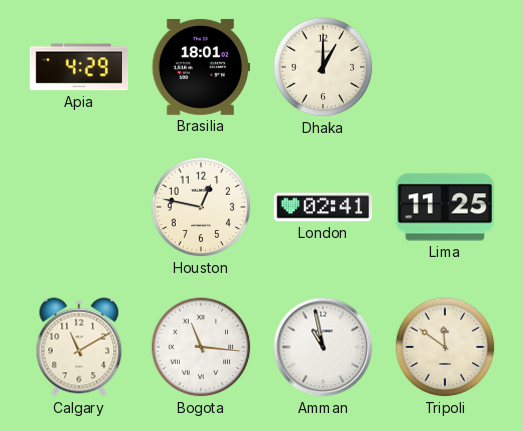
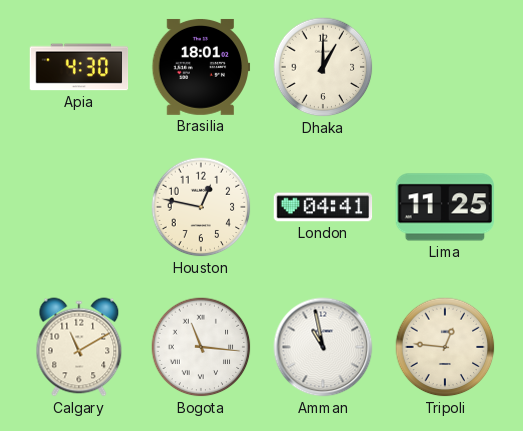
Apia: 4:29 -> 4:30
London: 02:41 -> 04:41
Tripoli: 11:51 -> 12:46
